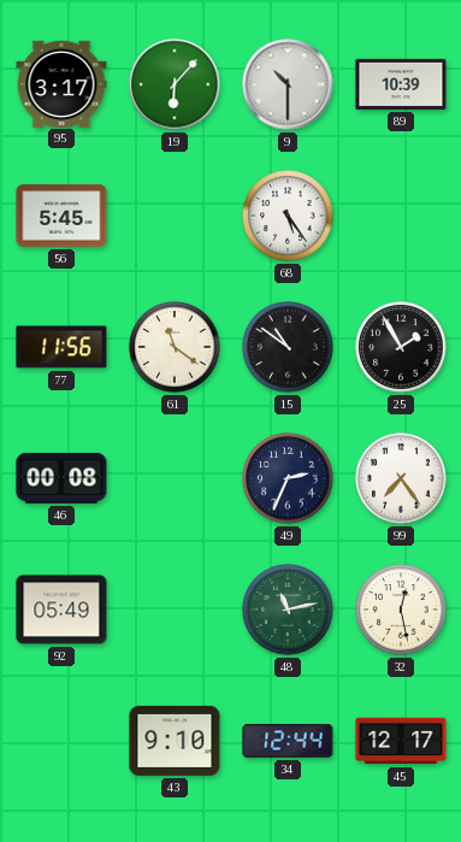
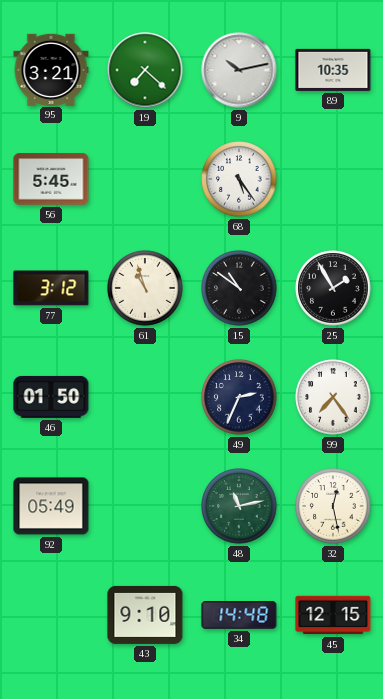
95: 3:17 -> 3:21
19: 6:07 -> 7:22
9: 10:30 -> 10:13
89: 10:39 -> 10:35
77: 11:56 -> 3:12
61: 11:21 -> 10:57
46: 00:08 -> 01:50
34: 12:44 -> 14:48
45: 12:17 -> 12:15
